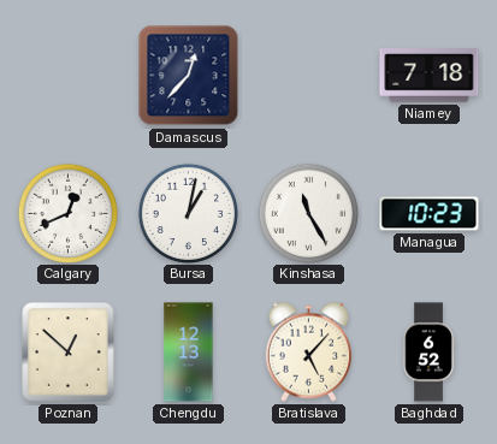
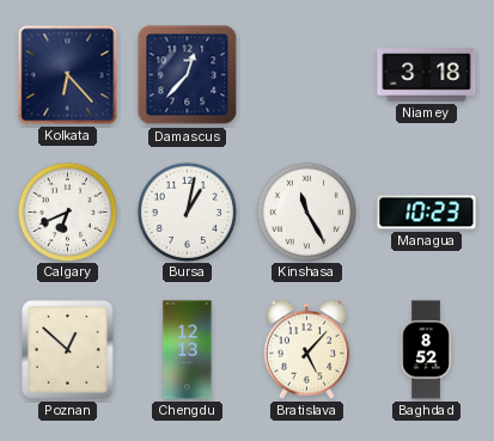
Kolkata: none -> 6:23
Niamey: 7:18 -> 3:18
Calgary: 12:41 -> 6:41
Baghdad: 6:52 -> 8:52
